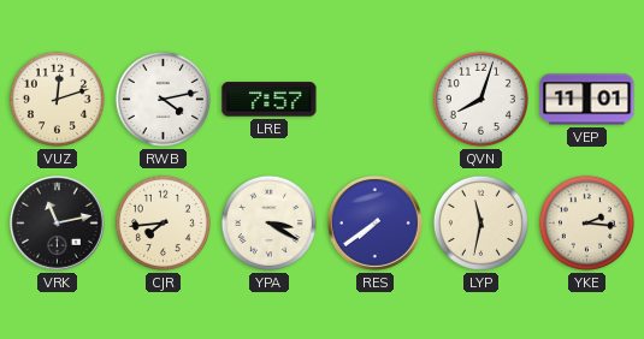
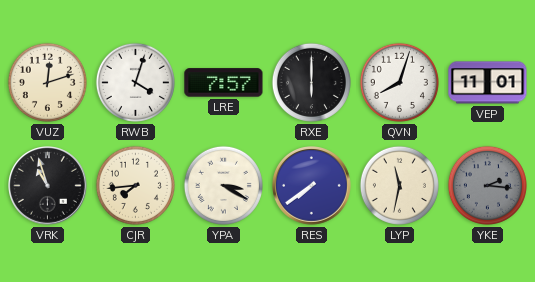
RWB: 4:13 -> 4:03
RXE: none -> 6:00
VRK: 11:13 -> 10:57
YKE dial: cream -> grey
